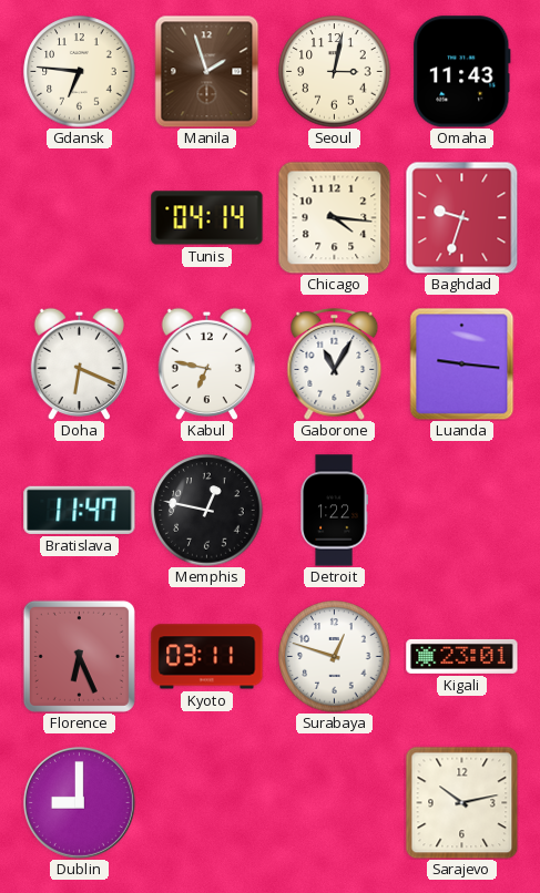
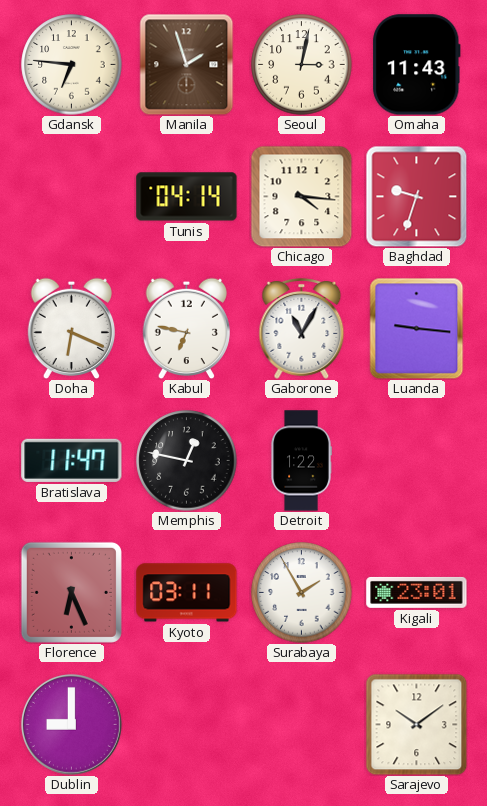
Surabaya: 12:48 -> 1:55
Sarajevo: 10:13 -> 10:09
